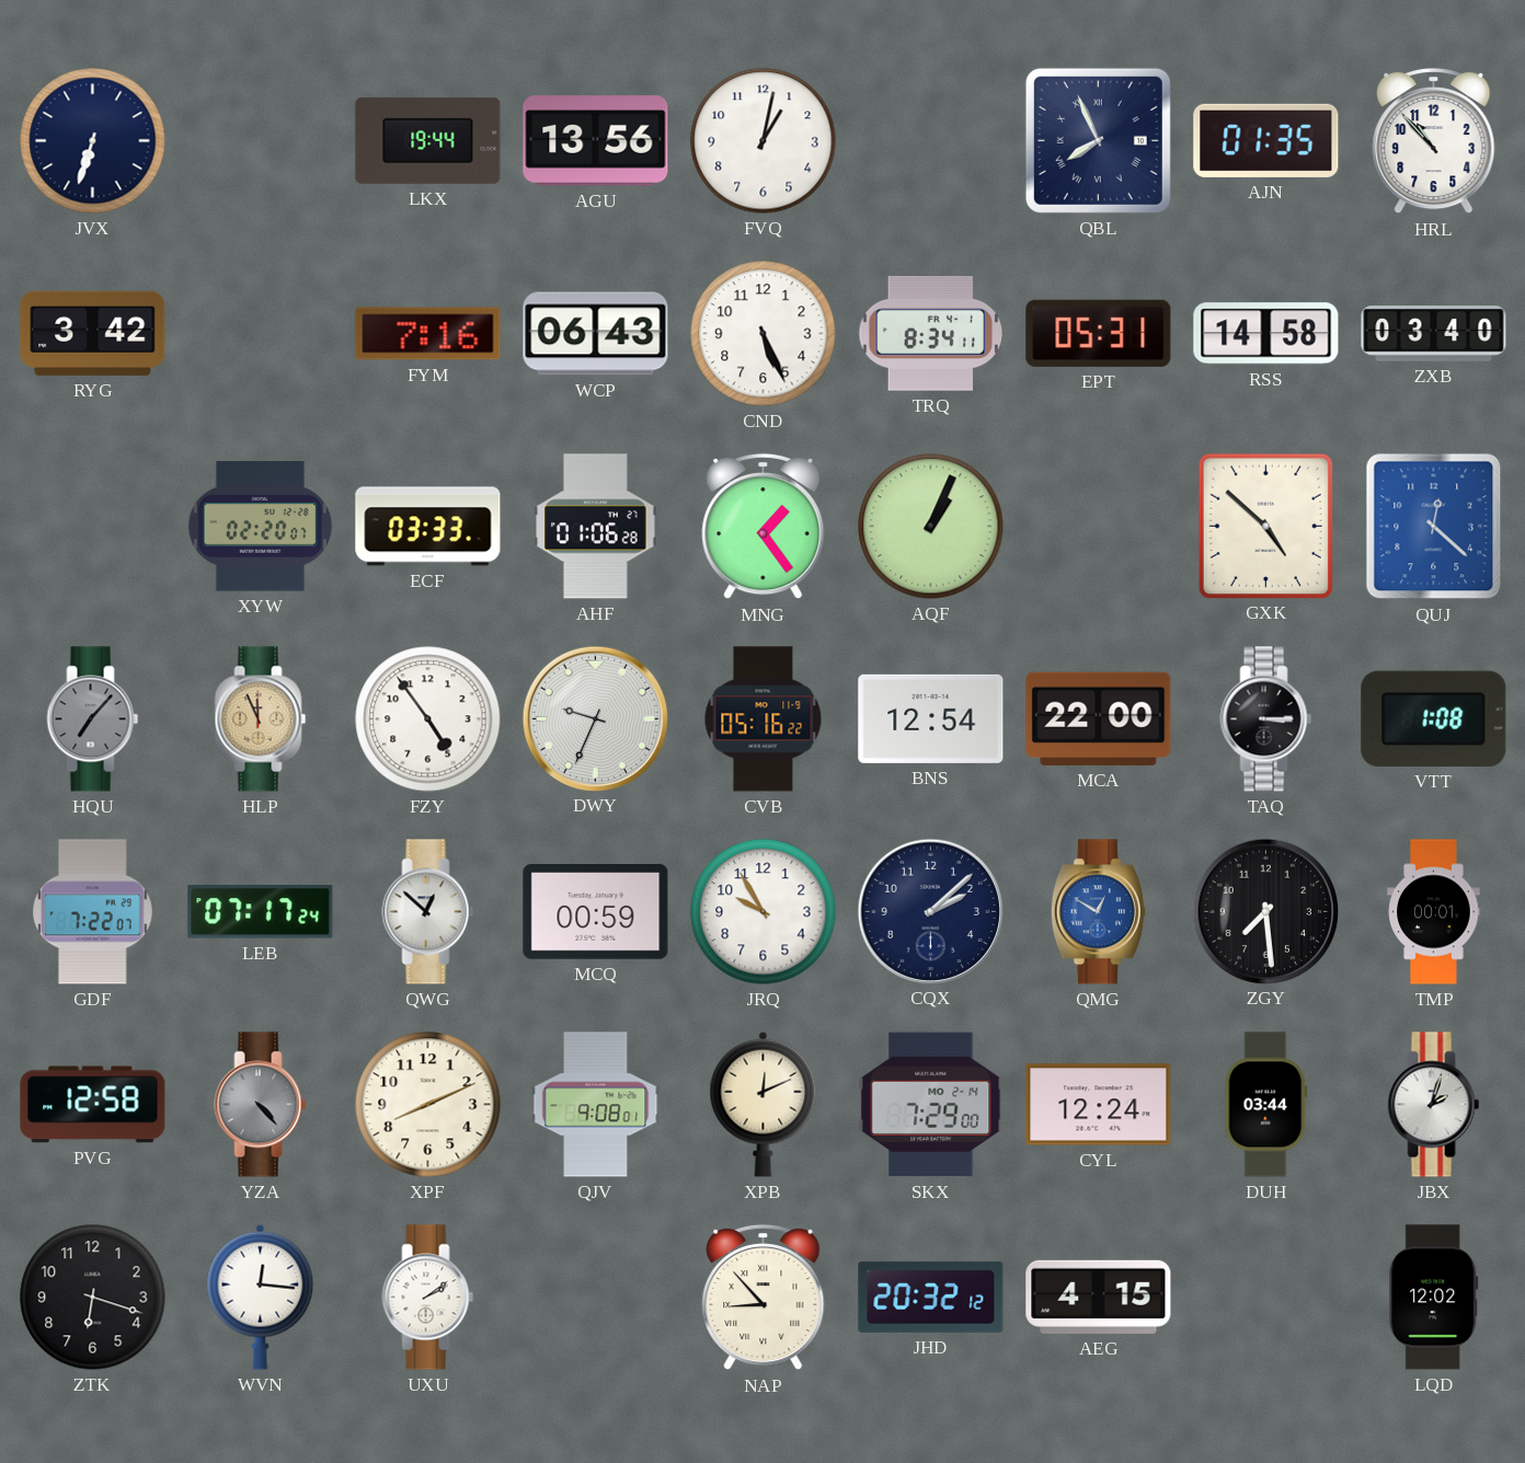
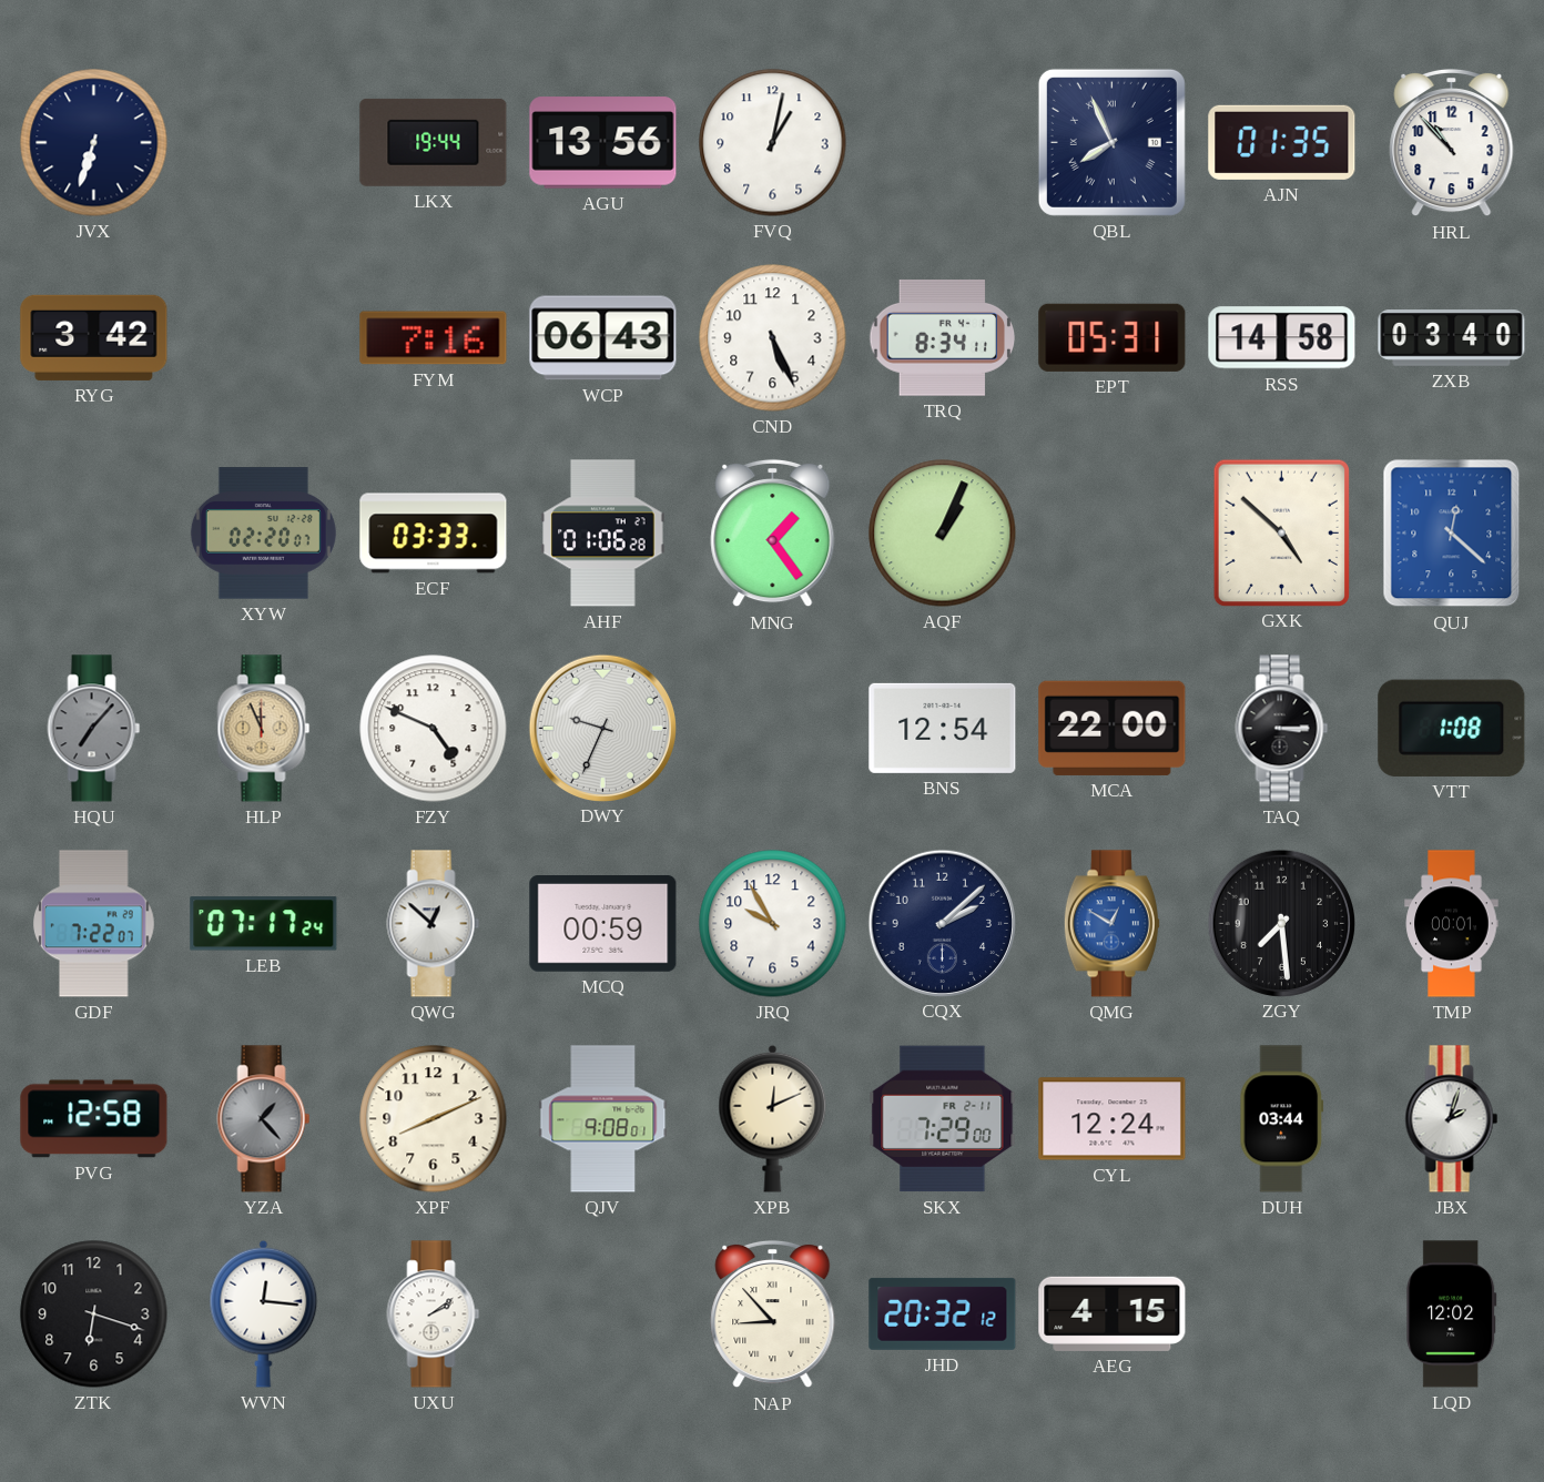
FZY: 4:54 -> 4:49
CVB: 05:16 -> none
YZA: 4:23 -> 1:23
SKX date: MO 2-14 -> FR 2-11
